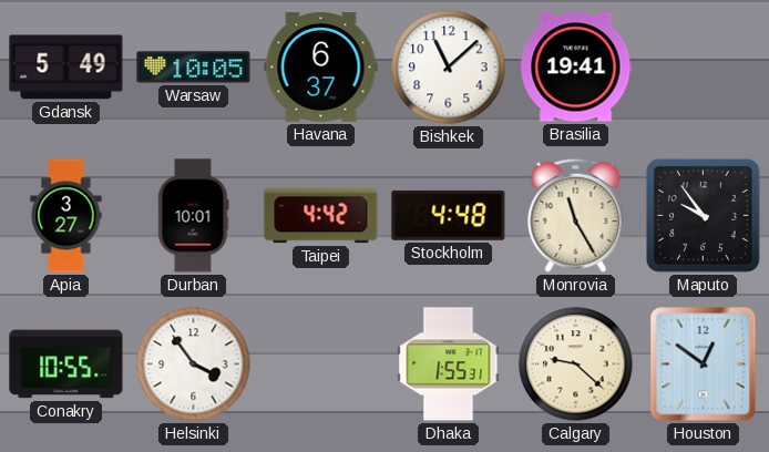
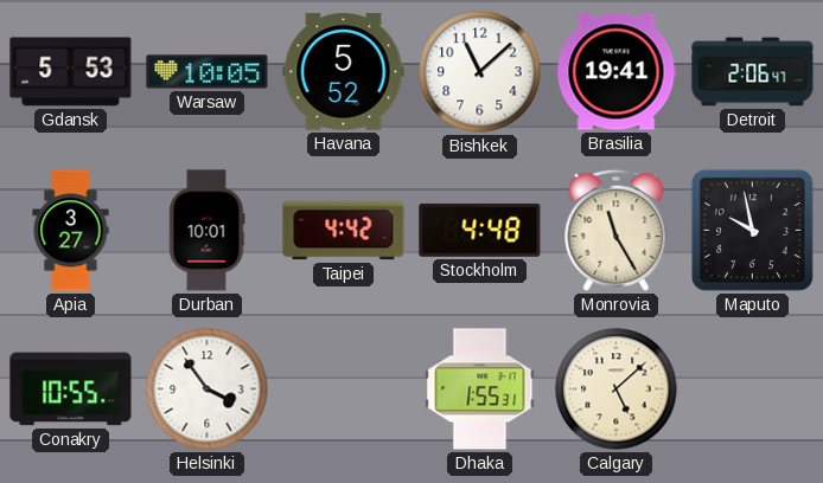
Gdansk: 5:49 -> 5:53
Havana: 6:37 -> 5:52
Detroit: none -> 2:06
Maputo: 9:54 -> 9:58
Calgary: 9:22 -> 5:08
Houston: 12:51 -> none
